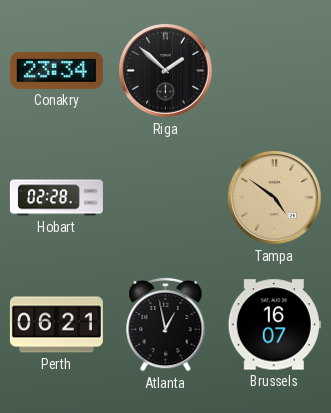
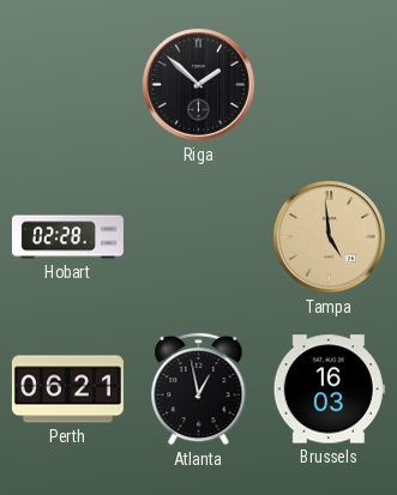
Conakry: 23:34 -> none
Tampa: 4:51 -> 4:59
Brussels: 16:07 -> 16:03
